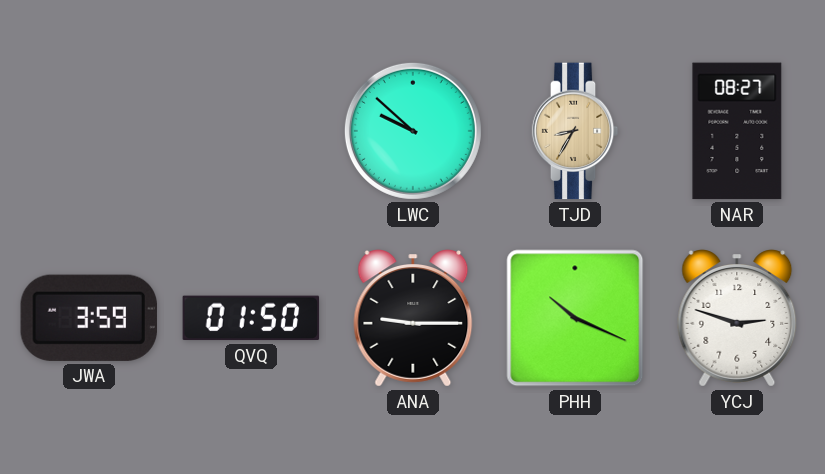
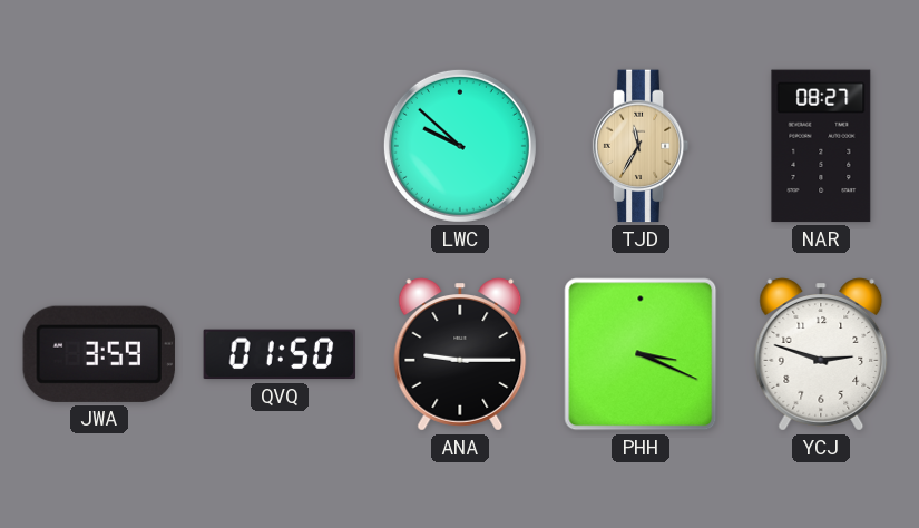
TJD: 8:35 -> 11:35
PHH: 10:19 -> 3:19
